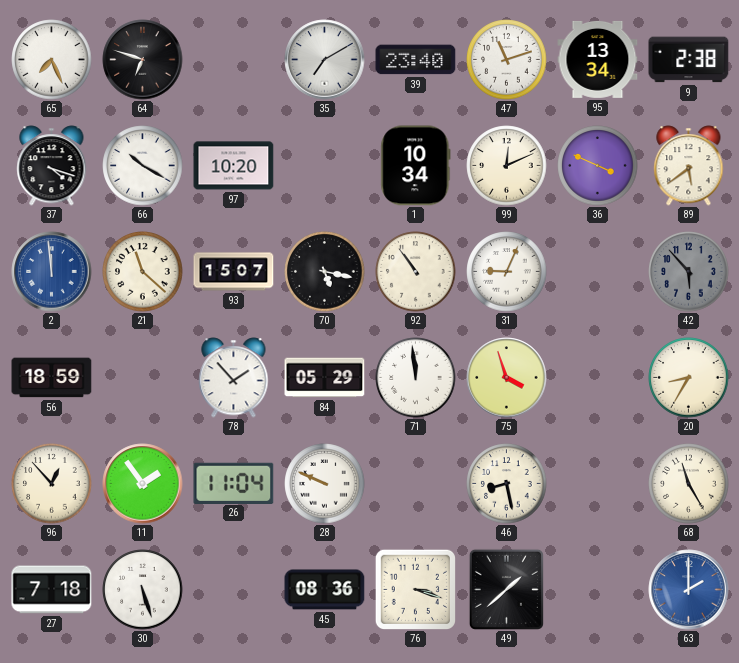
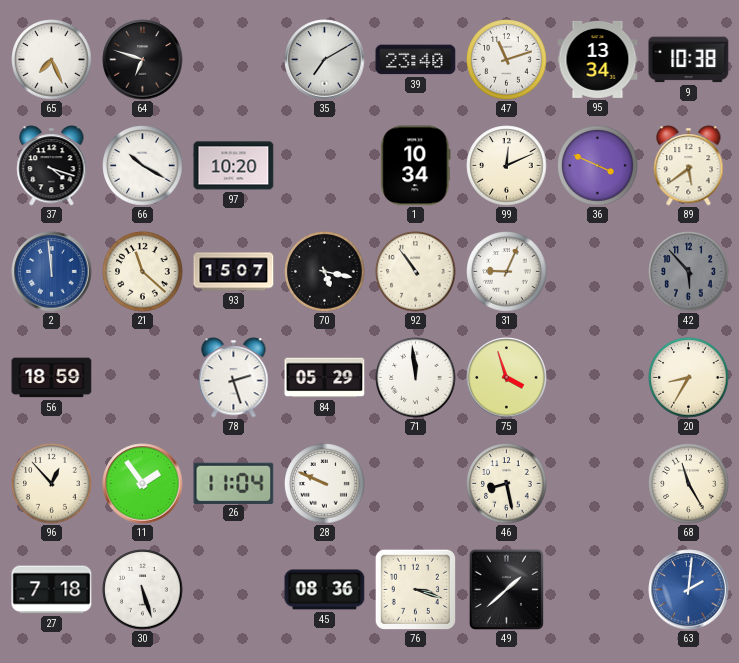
9: 2:38 -> 10:38
78: 1:53 -> 2:27
63: 2:00 -> 2:01
